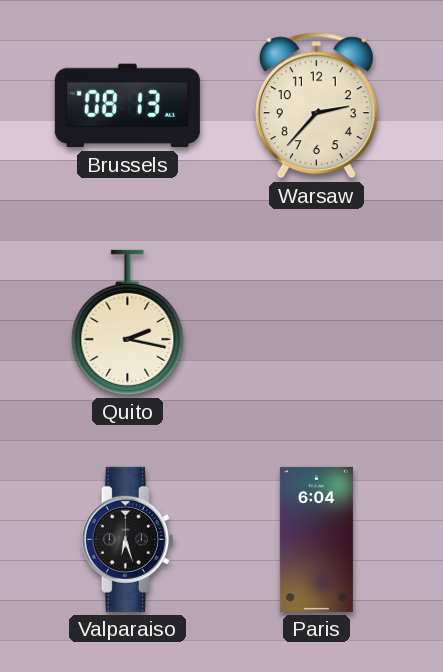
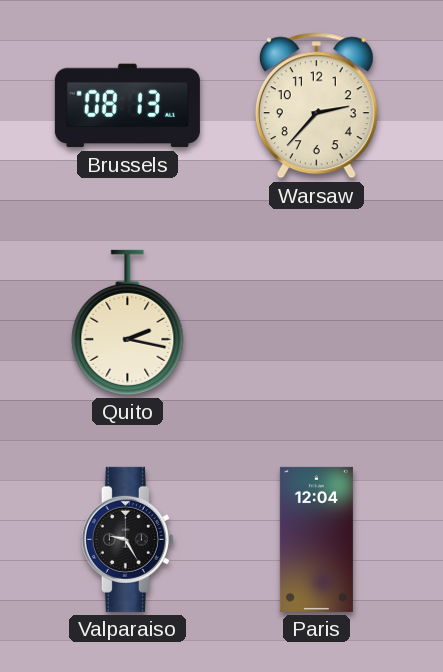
Valparaiso: 6:27 -> 9:25
Paris: 6:04 -> 12:04
